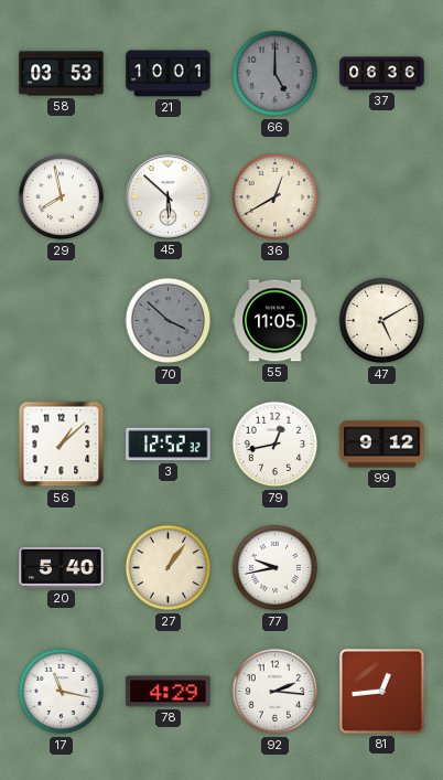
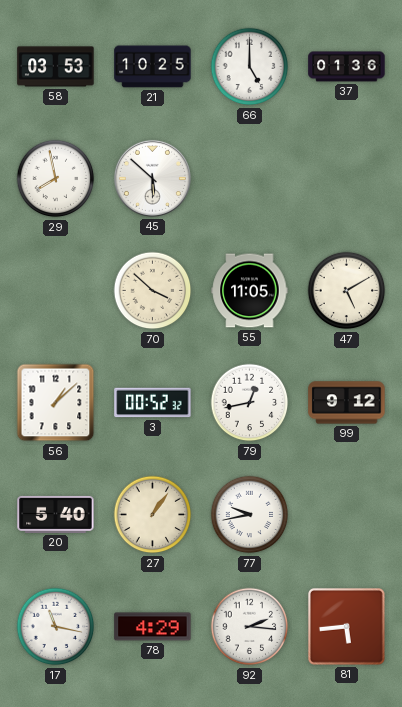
21: 10:01 -> 10:25
66 dial: grey -> white
37: 06:36 -> 01:36
36: 12:40 -> none
70 dial: grey -> cream
3: 12:52 -> 00:52
81: 12:44 -> 5:44
